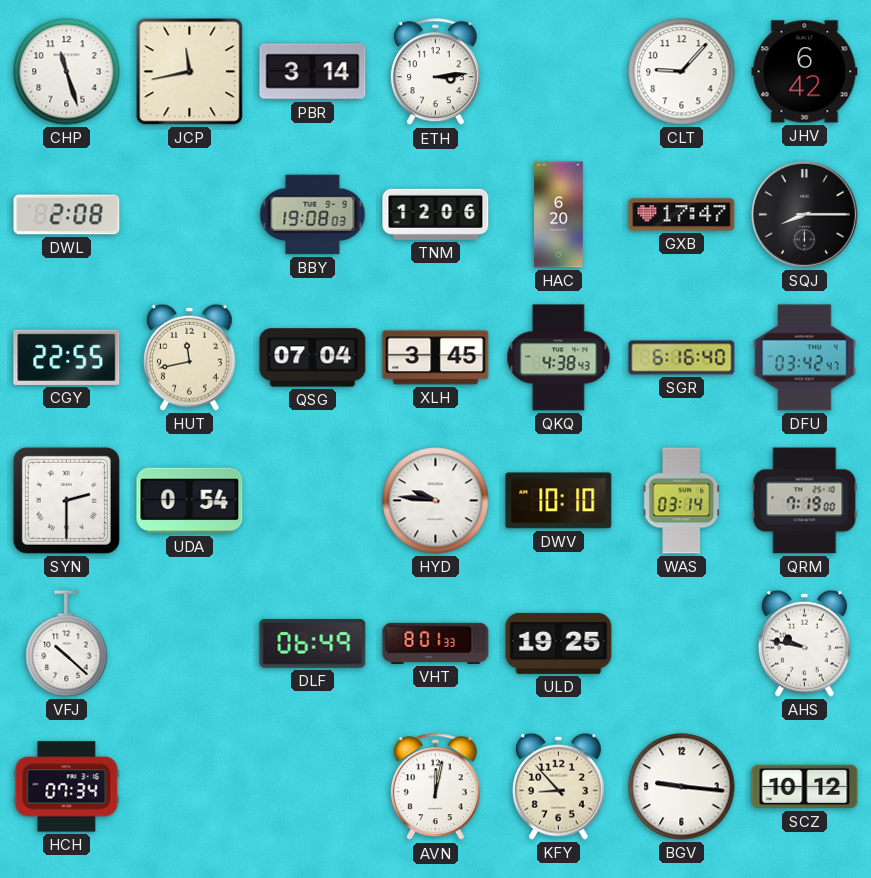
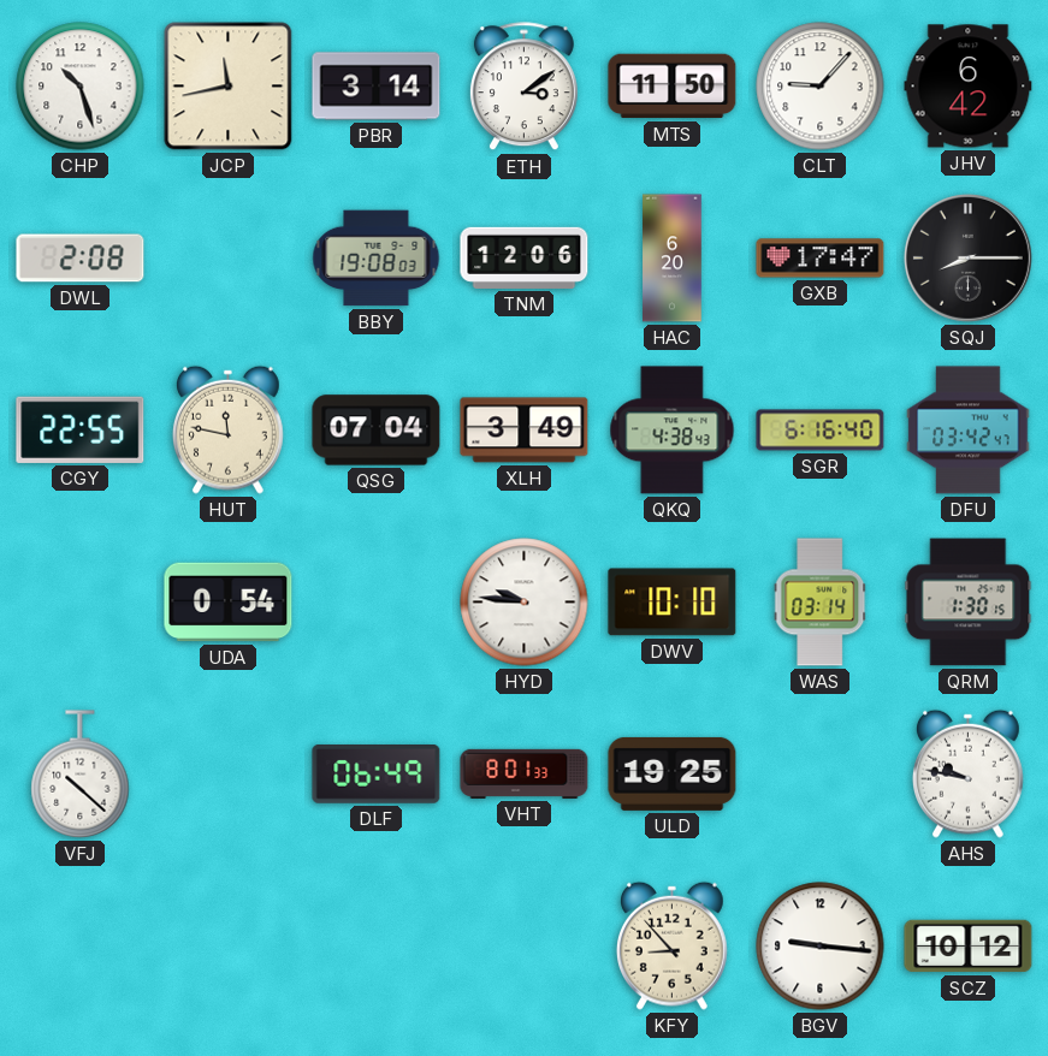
CHP: 11:27 -> 10:27
ETH: 3:14 -> 3:09
MTS: none -> 11:50
HUT: 11:43 -> 11:47
XLH: 3:45 -> 3:49
SYN: 2:30 -> none
QRM: 7:19 -> 1:30
HCH: 07:34 -> none
AVN: 12:02 -> none
